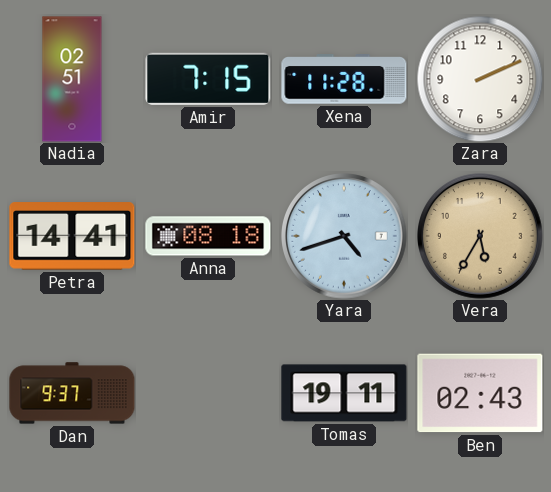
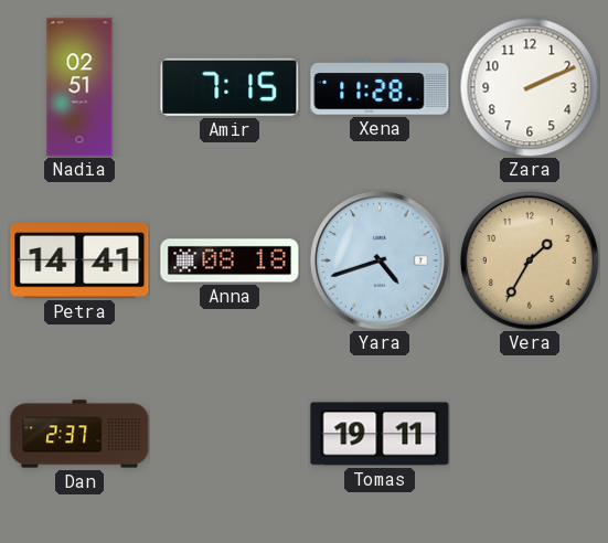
Vera: 5:35 -> 1:35
Dan: 9:37 -> 2:37
Ben: 02:43 -> none
